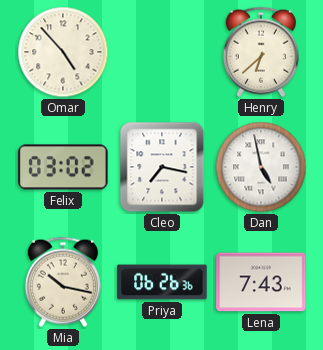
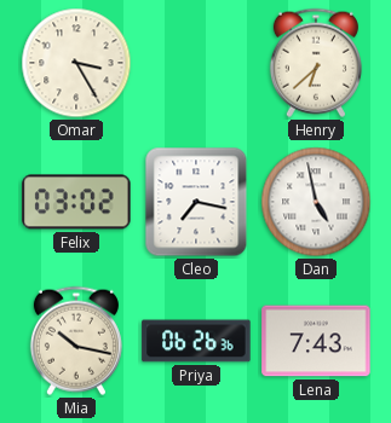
Omar: 4:53 -> 3:25
